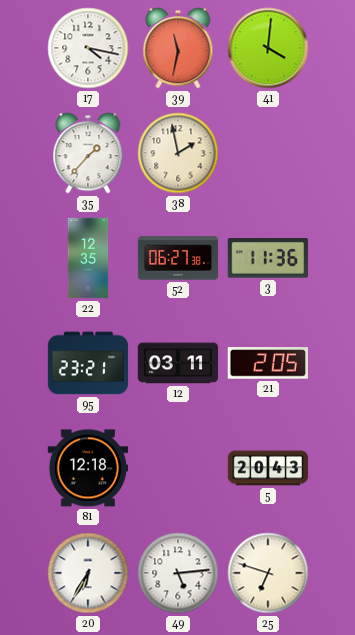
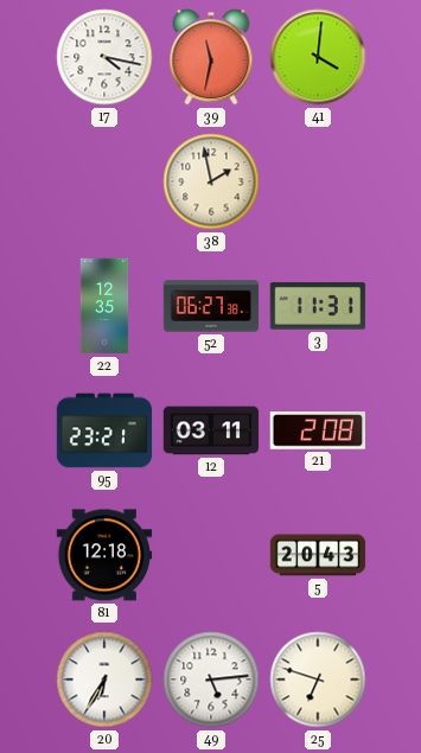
35: 1:37 -> none
3: 11:36 -> 11:31
21: 2:05 -> 2:08
